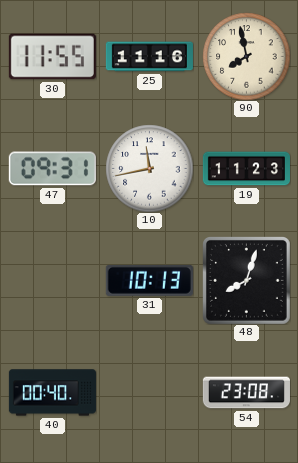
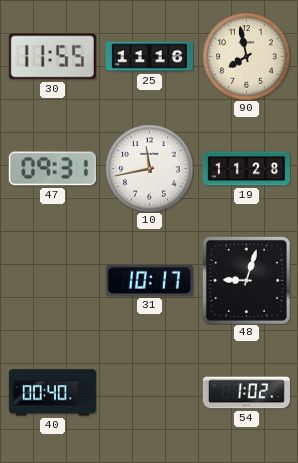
19: 11:23 -> 11:28
31: 10:13 -> 10:17
48: 8:03 -> 9:03
54: 23:08 -> 1:02
